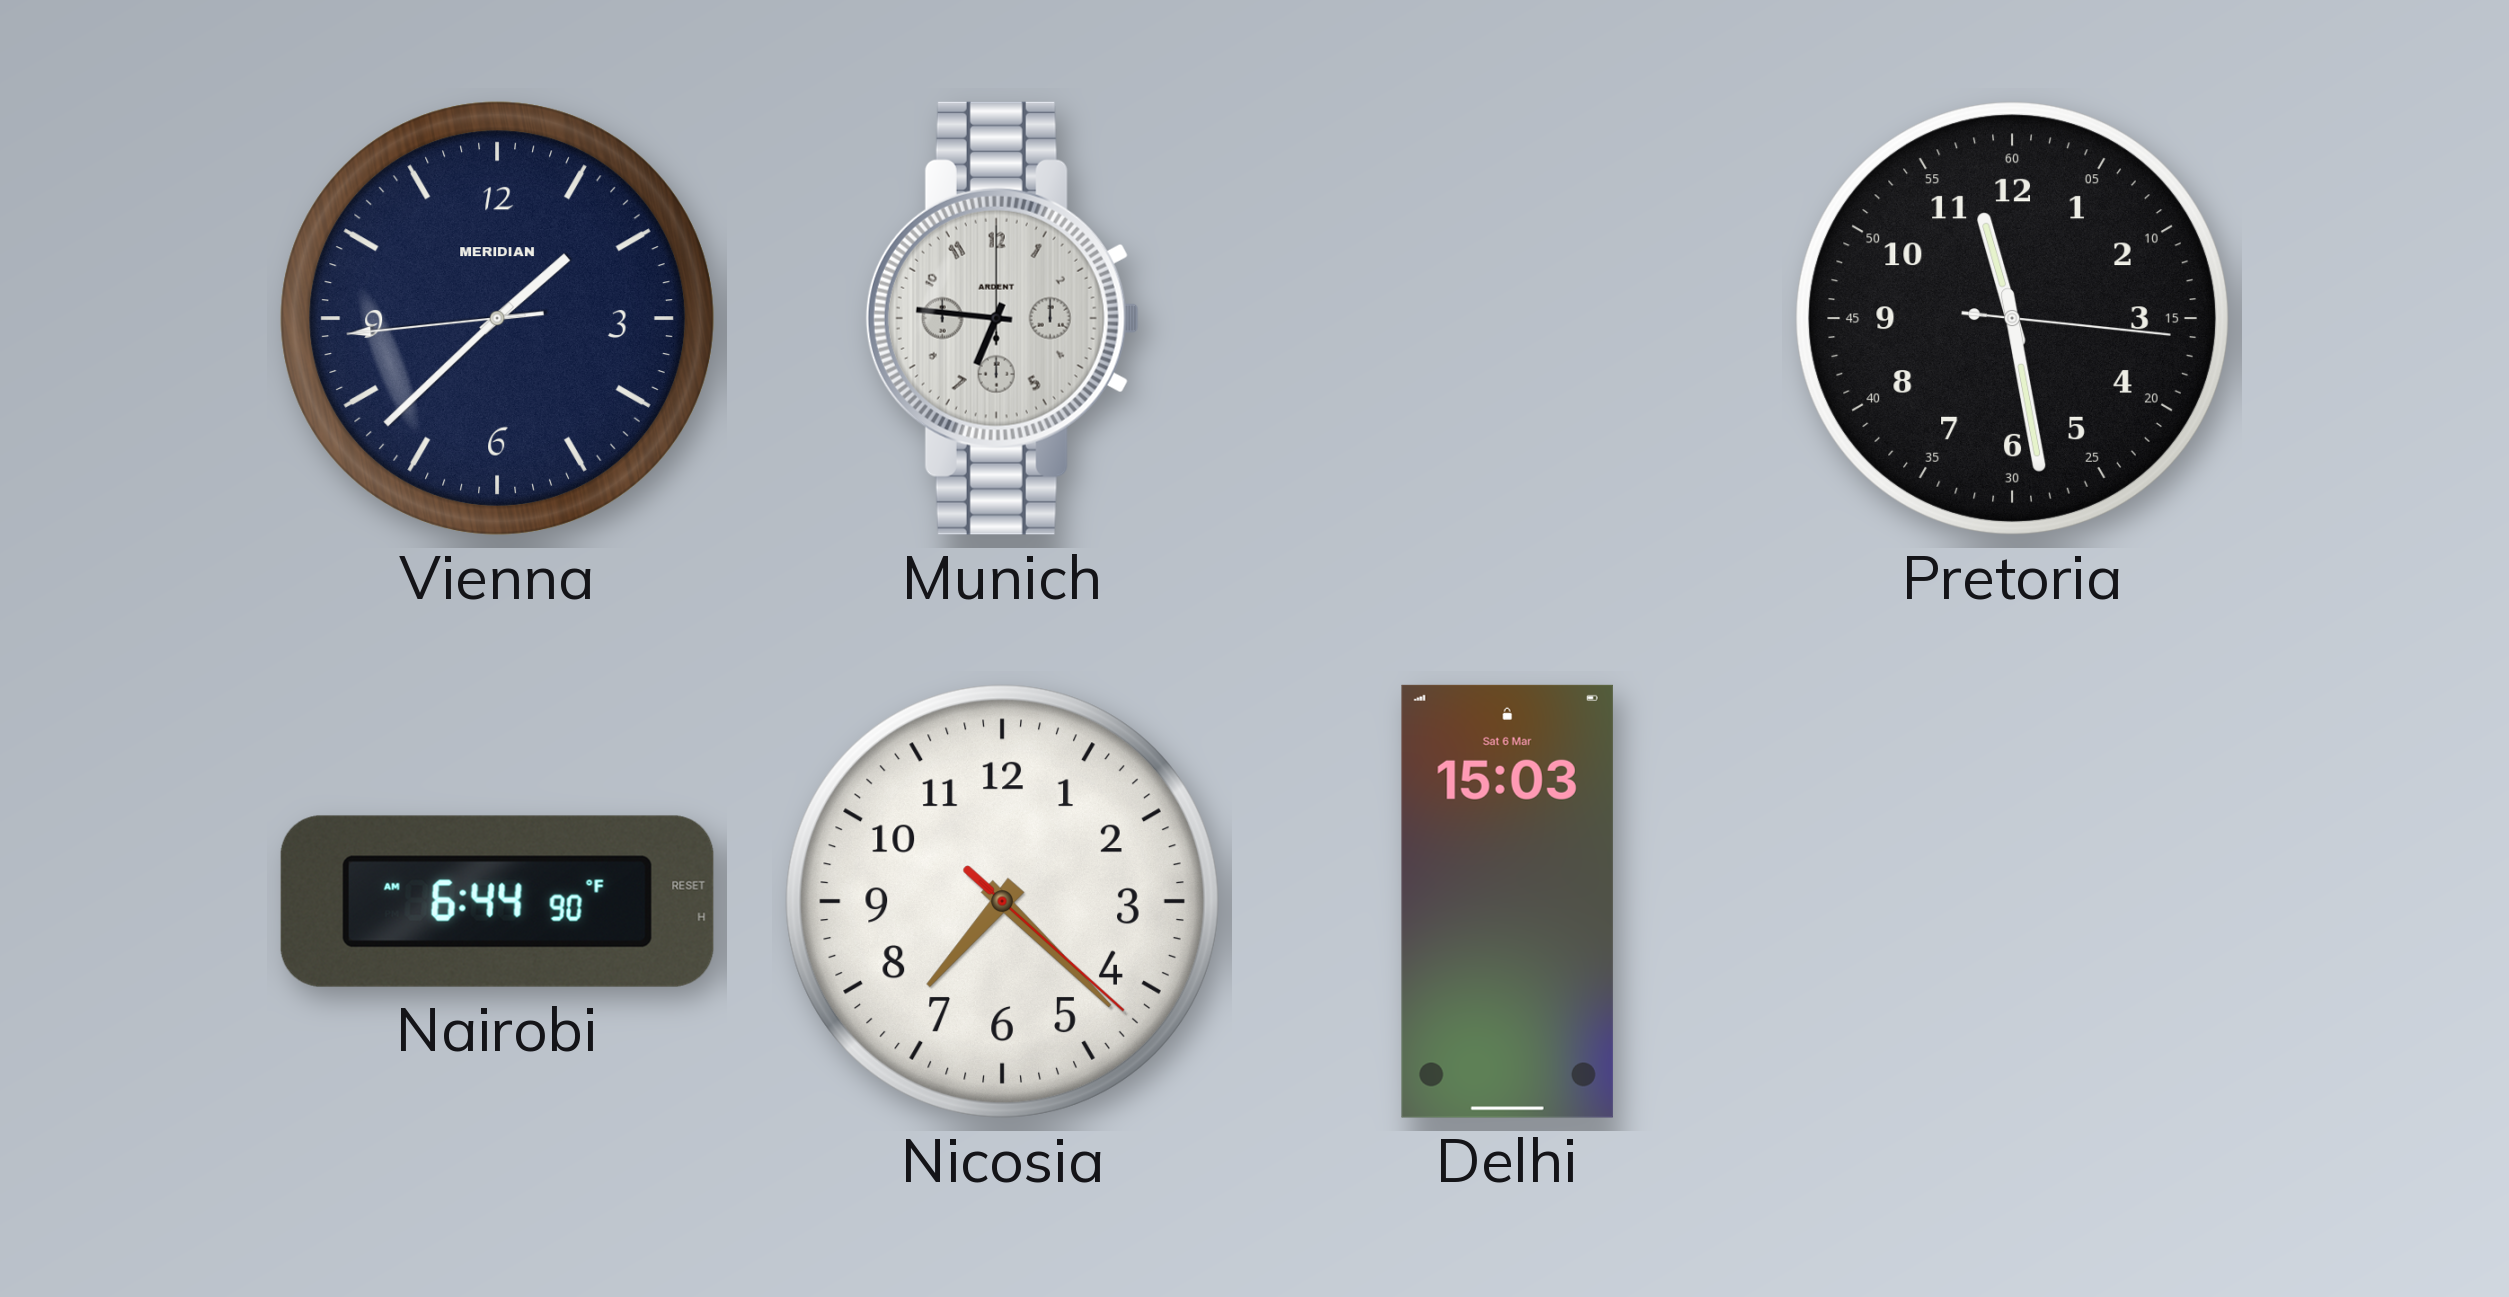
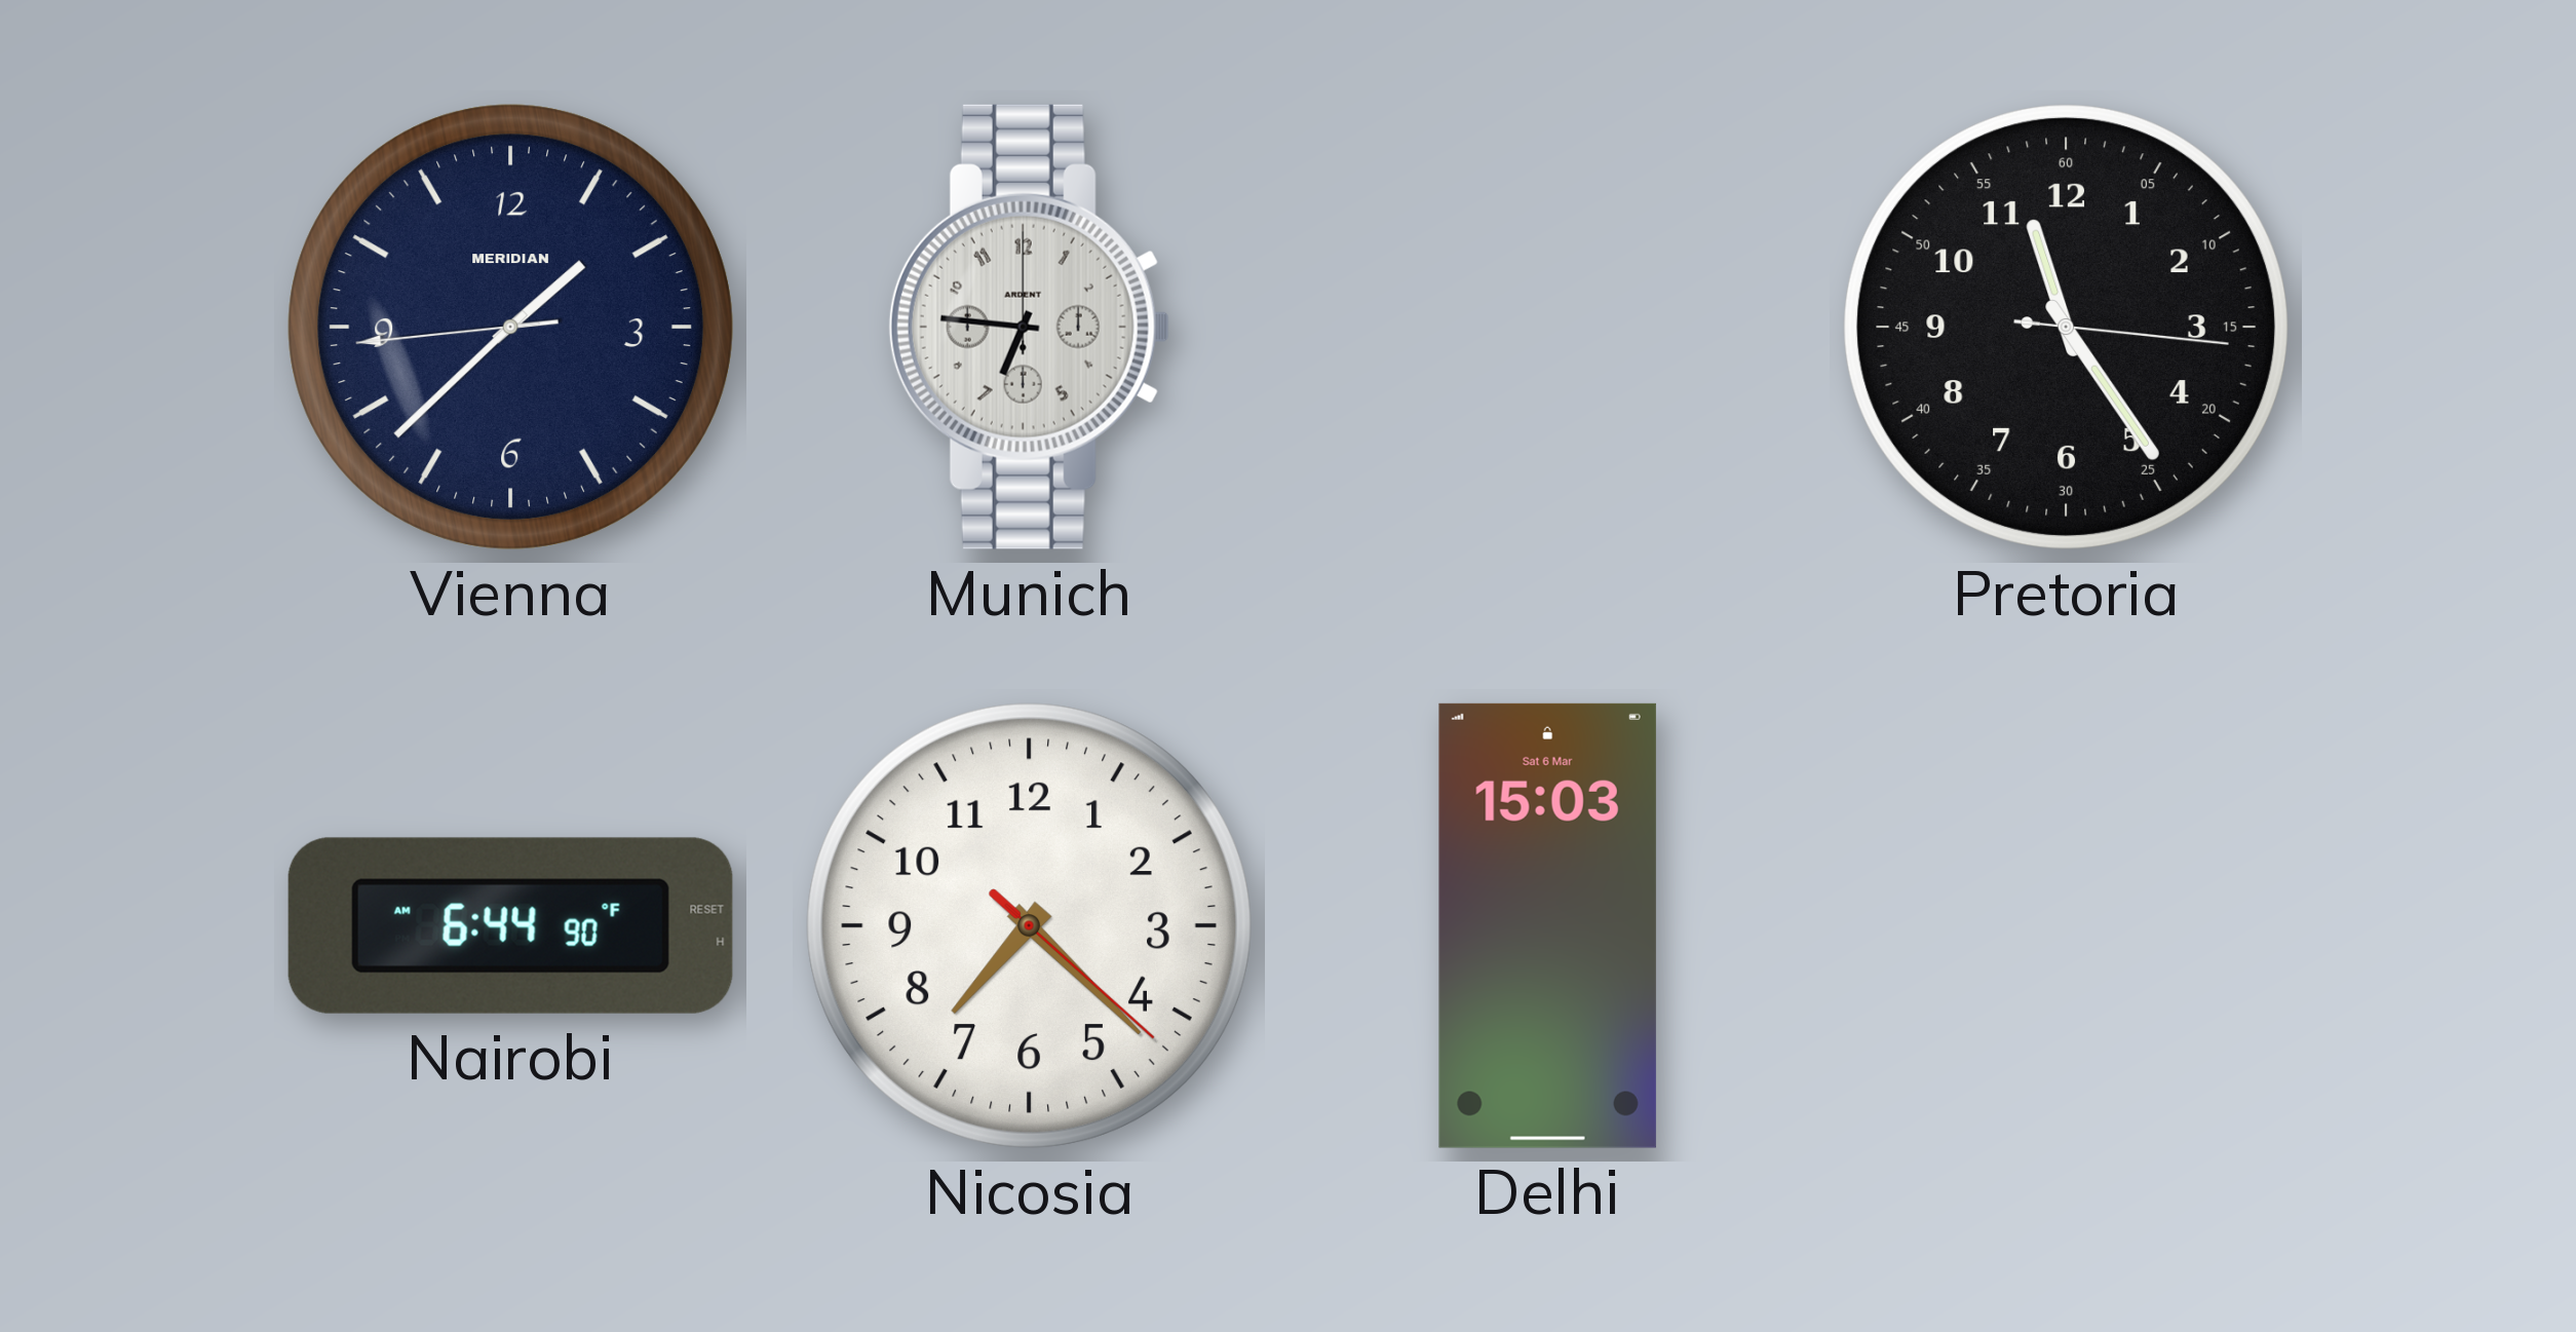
Pretoria: 11:28 -> 11:24
